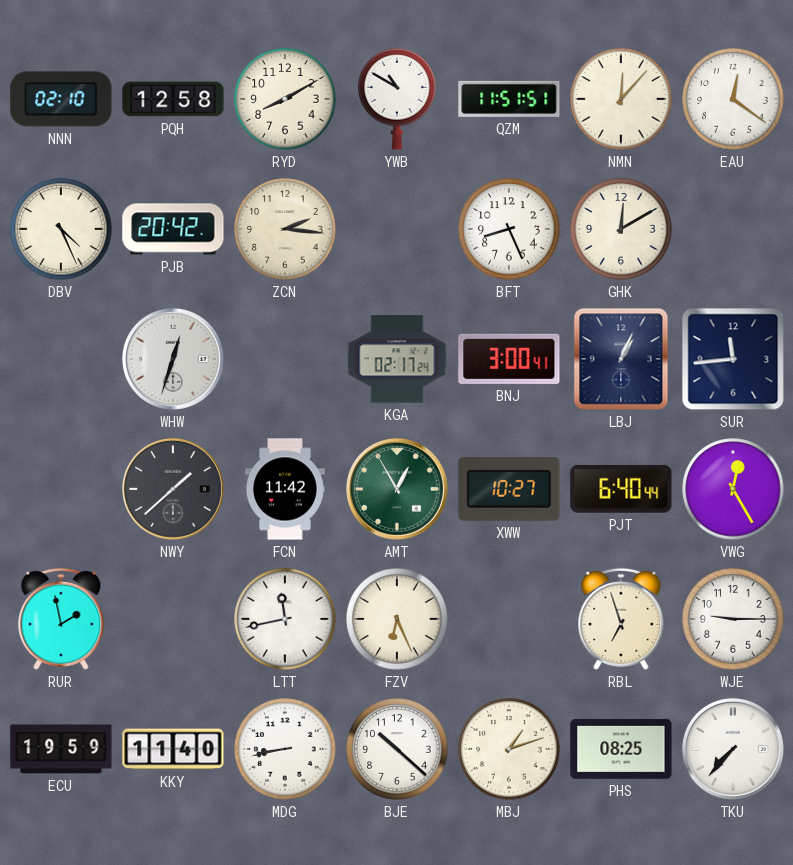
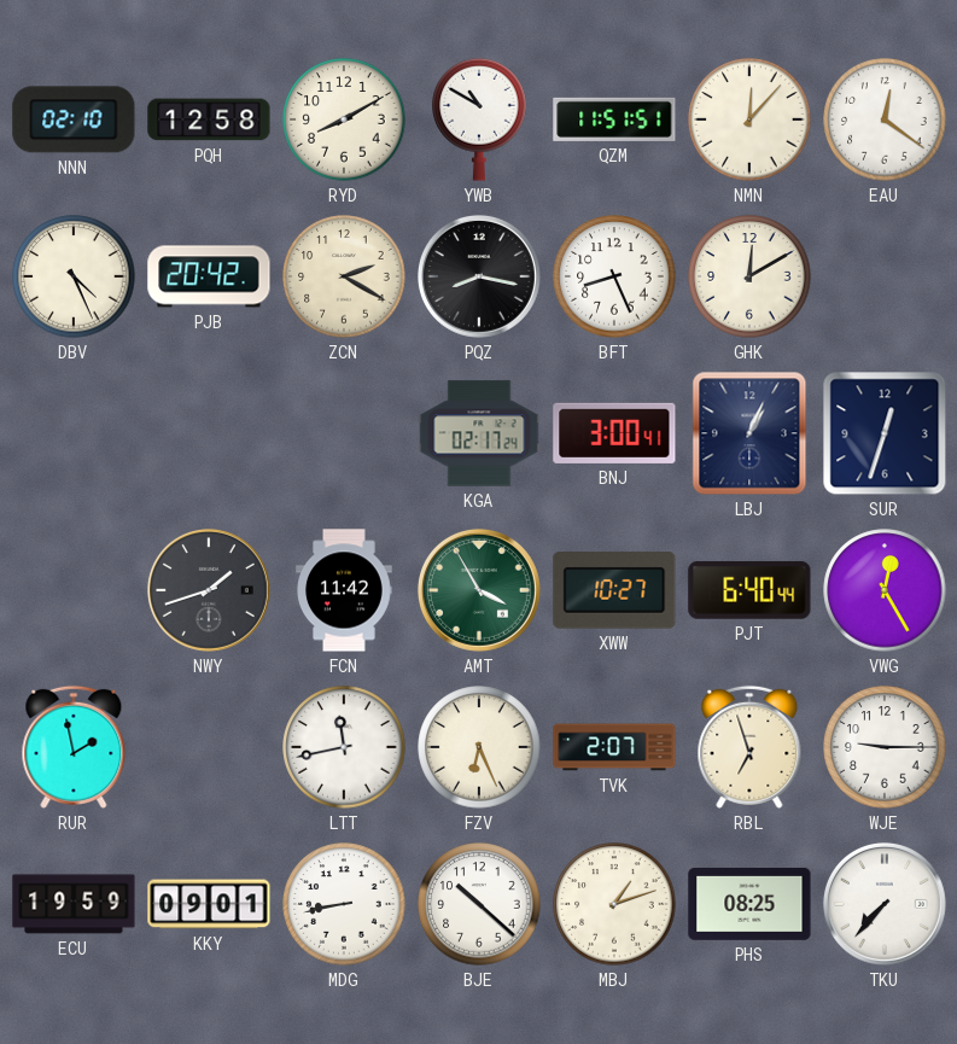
ZCN: 2:16 -> 2:20
PQZ: none -> 8:17
WHW: 12:33 -> none
SUR: 11:44 -> 12:33
NWY: 1:38 -> 1:42
AMT: 12:55 -> 3:55
TVK: none -> 2:07
KKY: 11:40 -> 09:01
